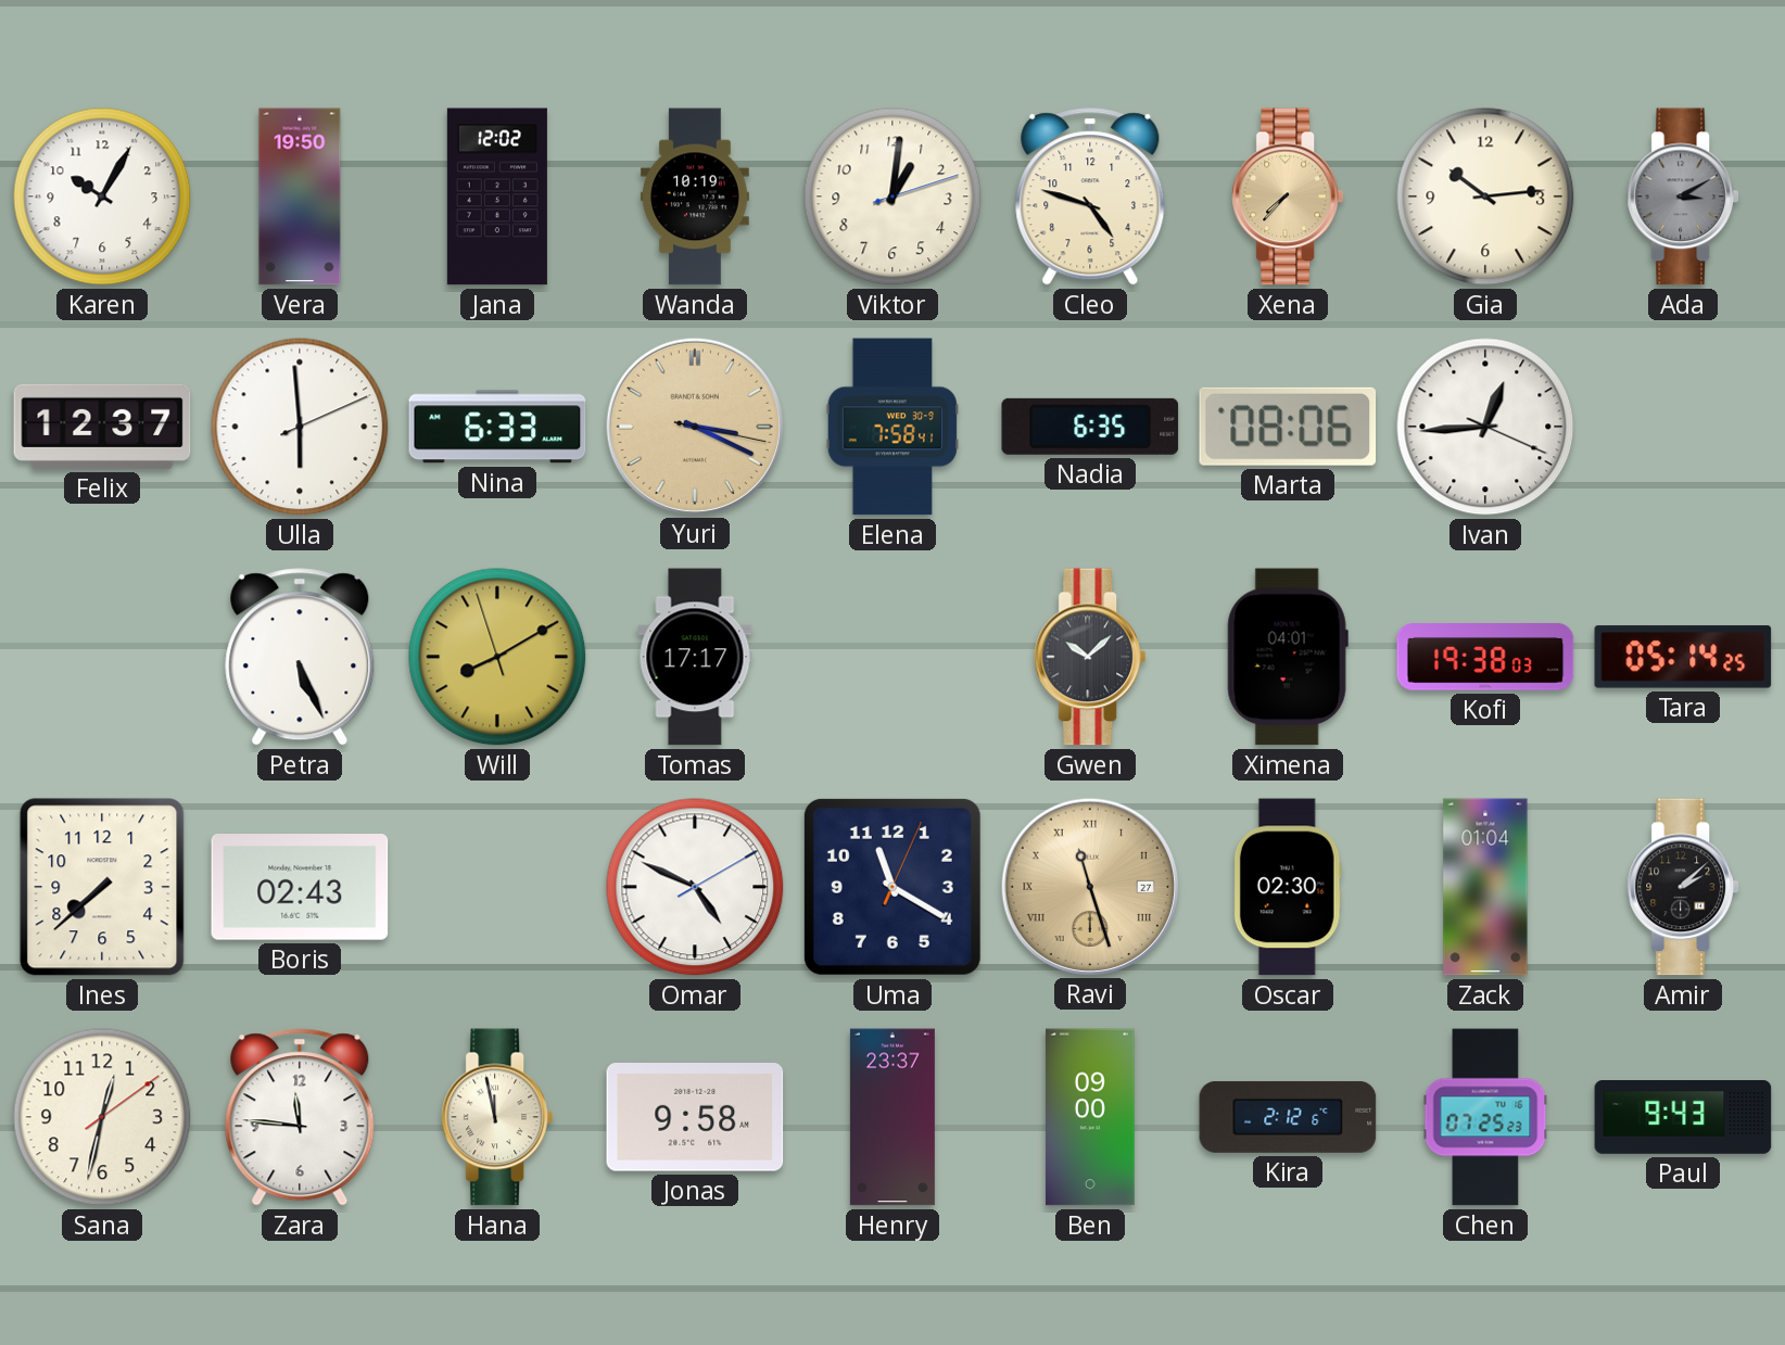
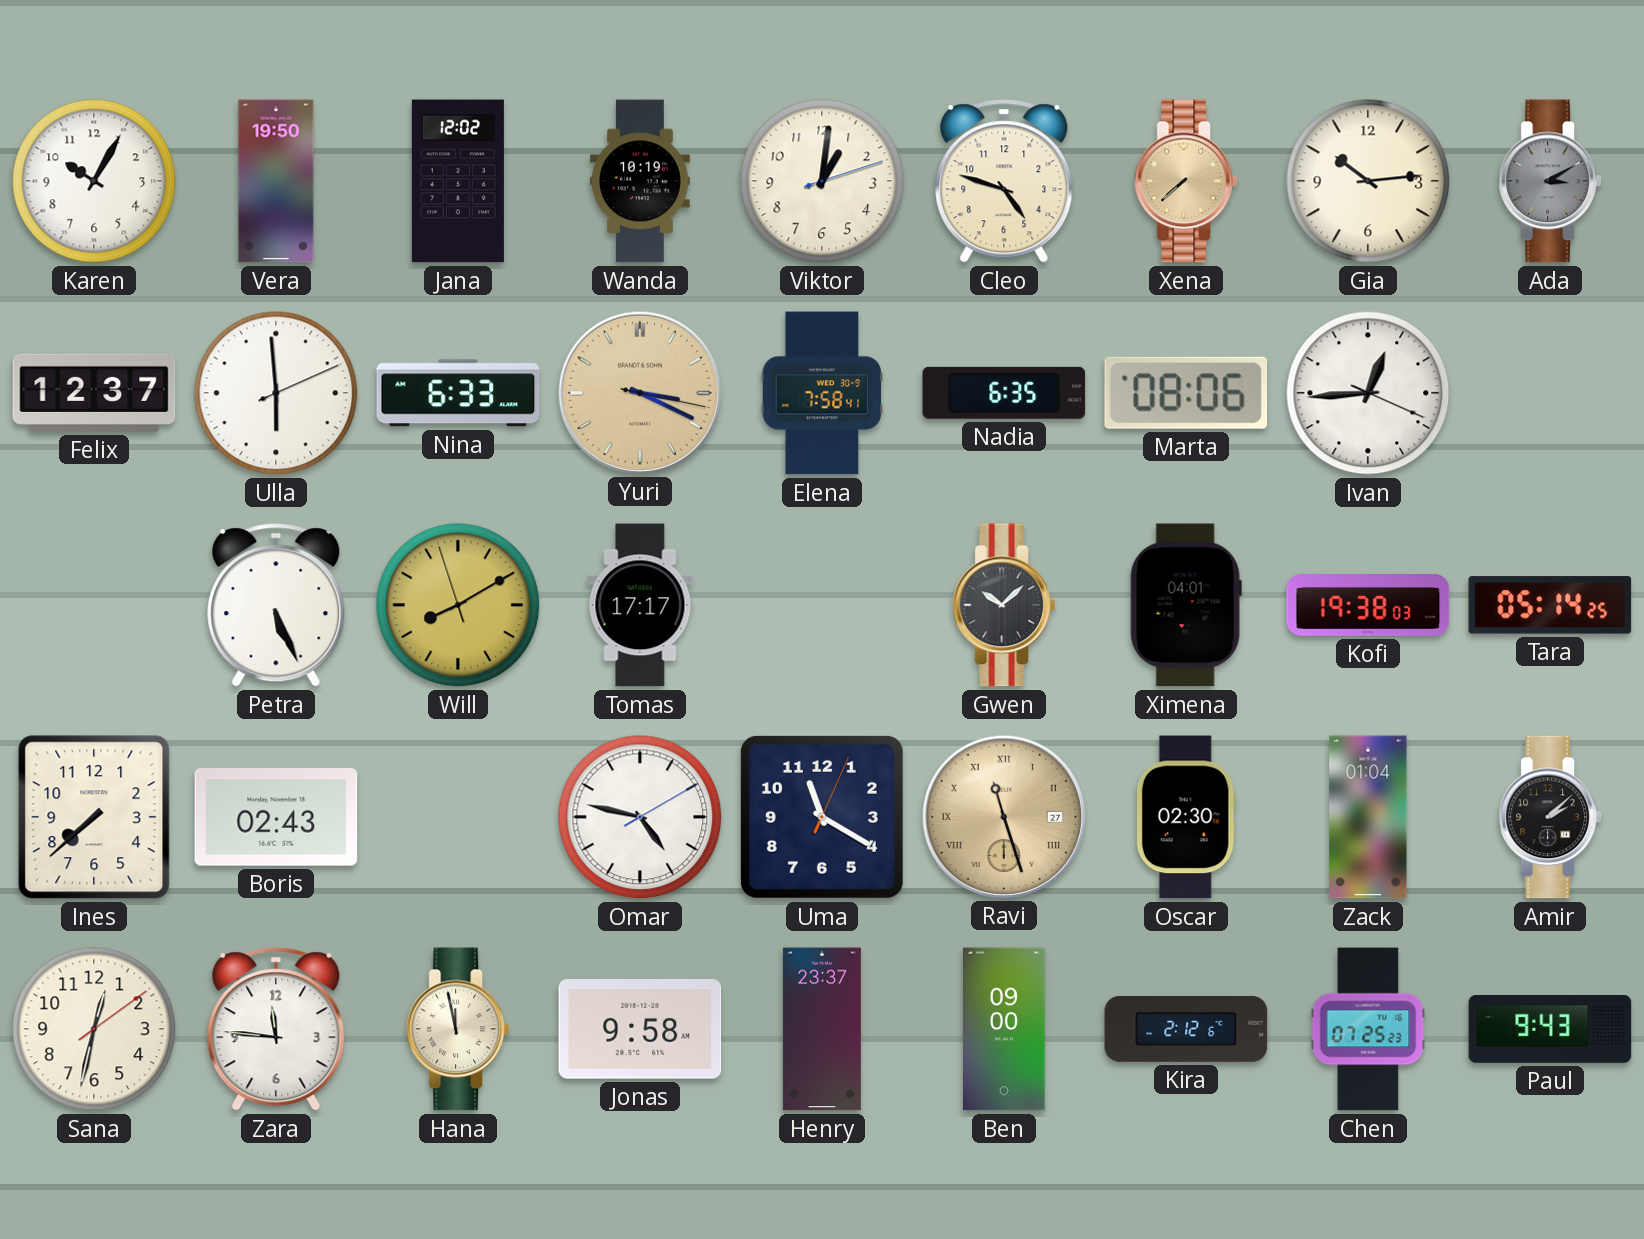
Xena: 7:37 -> 7:38
Omar: 4:49 -> 4:47
